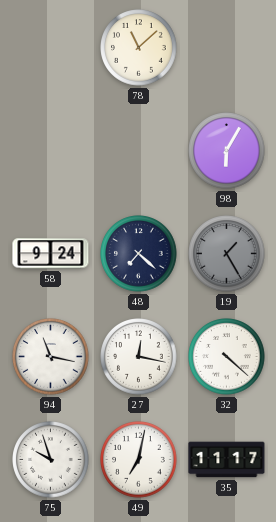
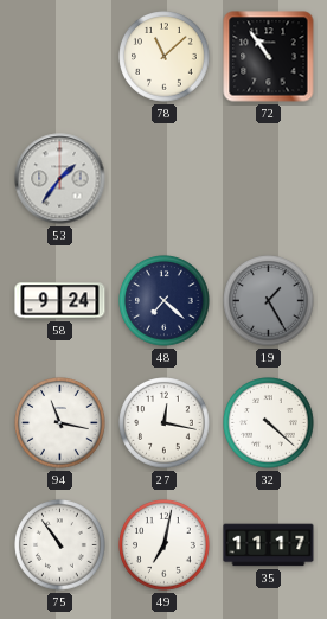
72: none -> 10:54
53: none -> 1:36
98: 6:05 -> none
75: 9:57 -> 10:54
